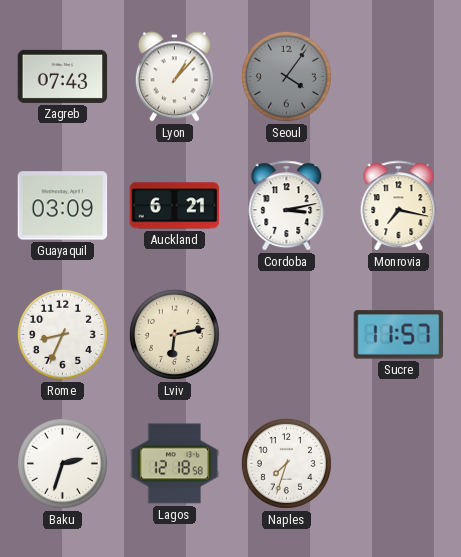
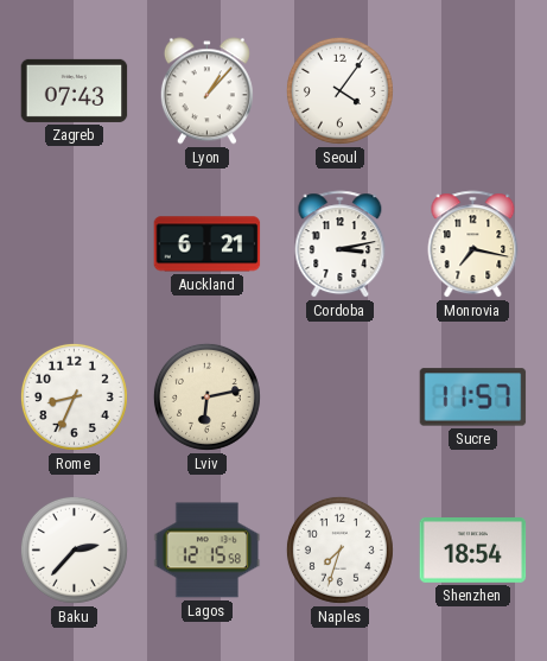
Seoul dial: grey -> white
Guayaquil: 03:09 -> none
Baku: 2:33 -> 2:37
Lagos: 12:18 -> 12:15
Shenzhen: none -> 18:54
